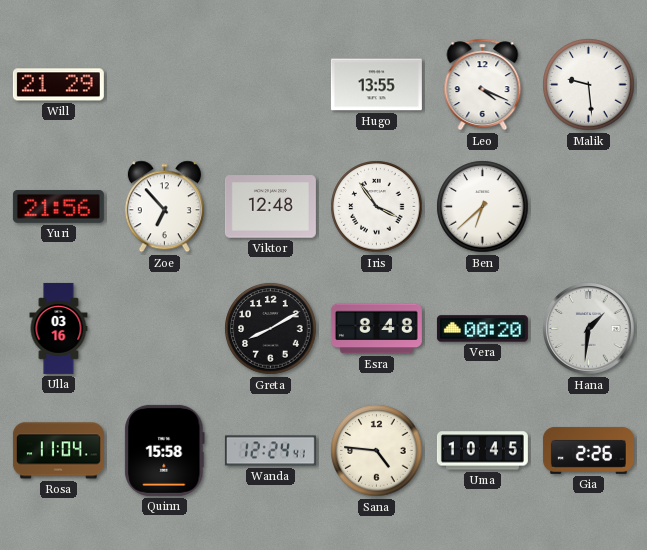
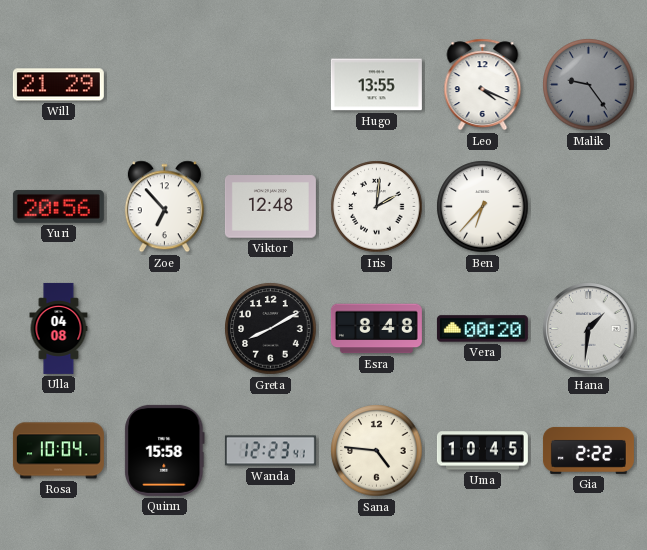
Malik: 9:29 -> 9:24
Malik dial: white -> grey
Yuri: 21:56 -> 20:56
Iris: 3:54 -> 2:01
Ben: 6:38 -> 6:37
Ulla: 03:16 -> 04:08
Rosa: 11:04 -> 10:04
Wanda: 12:24 -> 12:23
Gia: 2:26 -> 2:22
